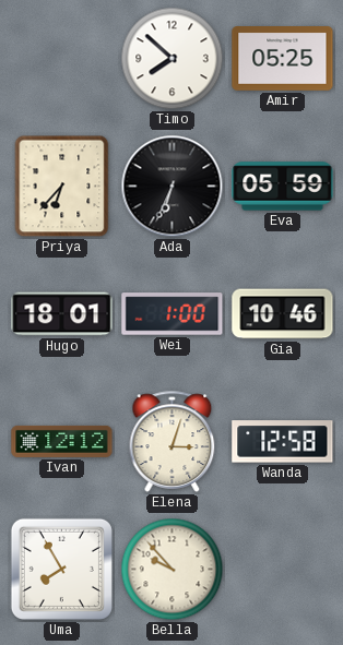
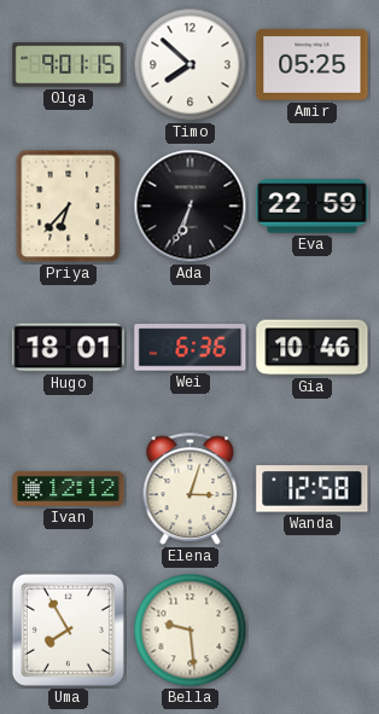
Olga: none -> 9:01
Eva: 05:59 -> 22:59
Wei: 1:00 -> 6:36
Bella: 9:53 -> 9:29
